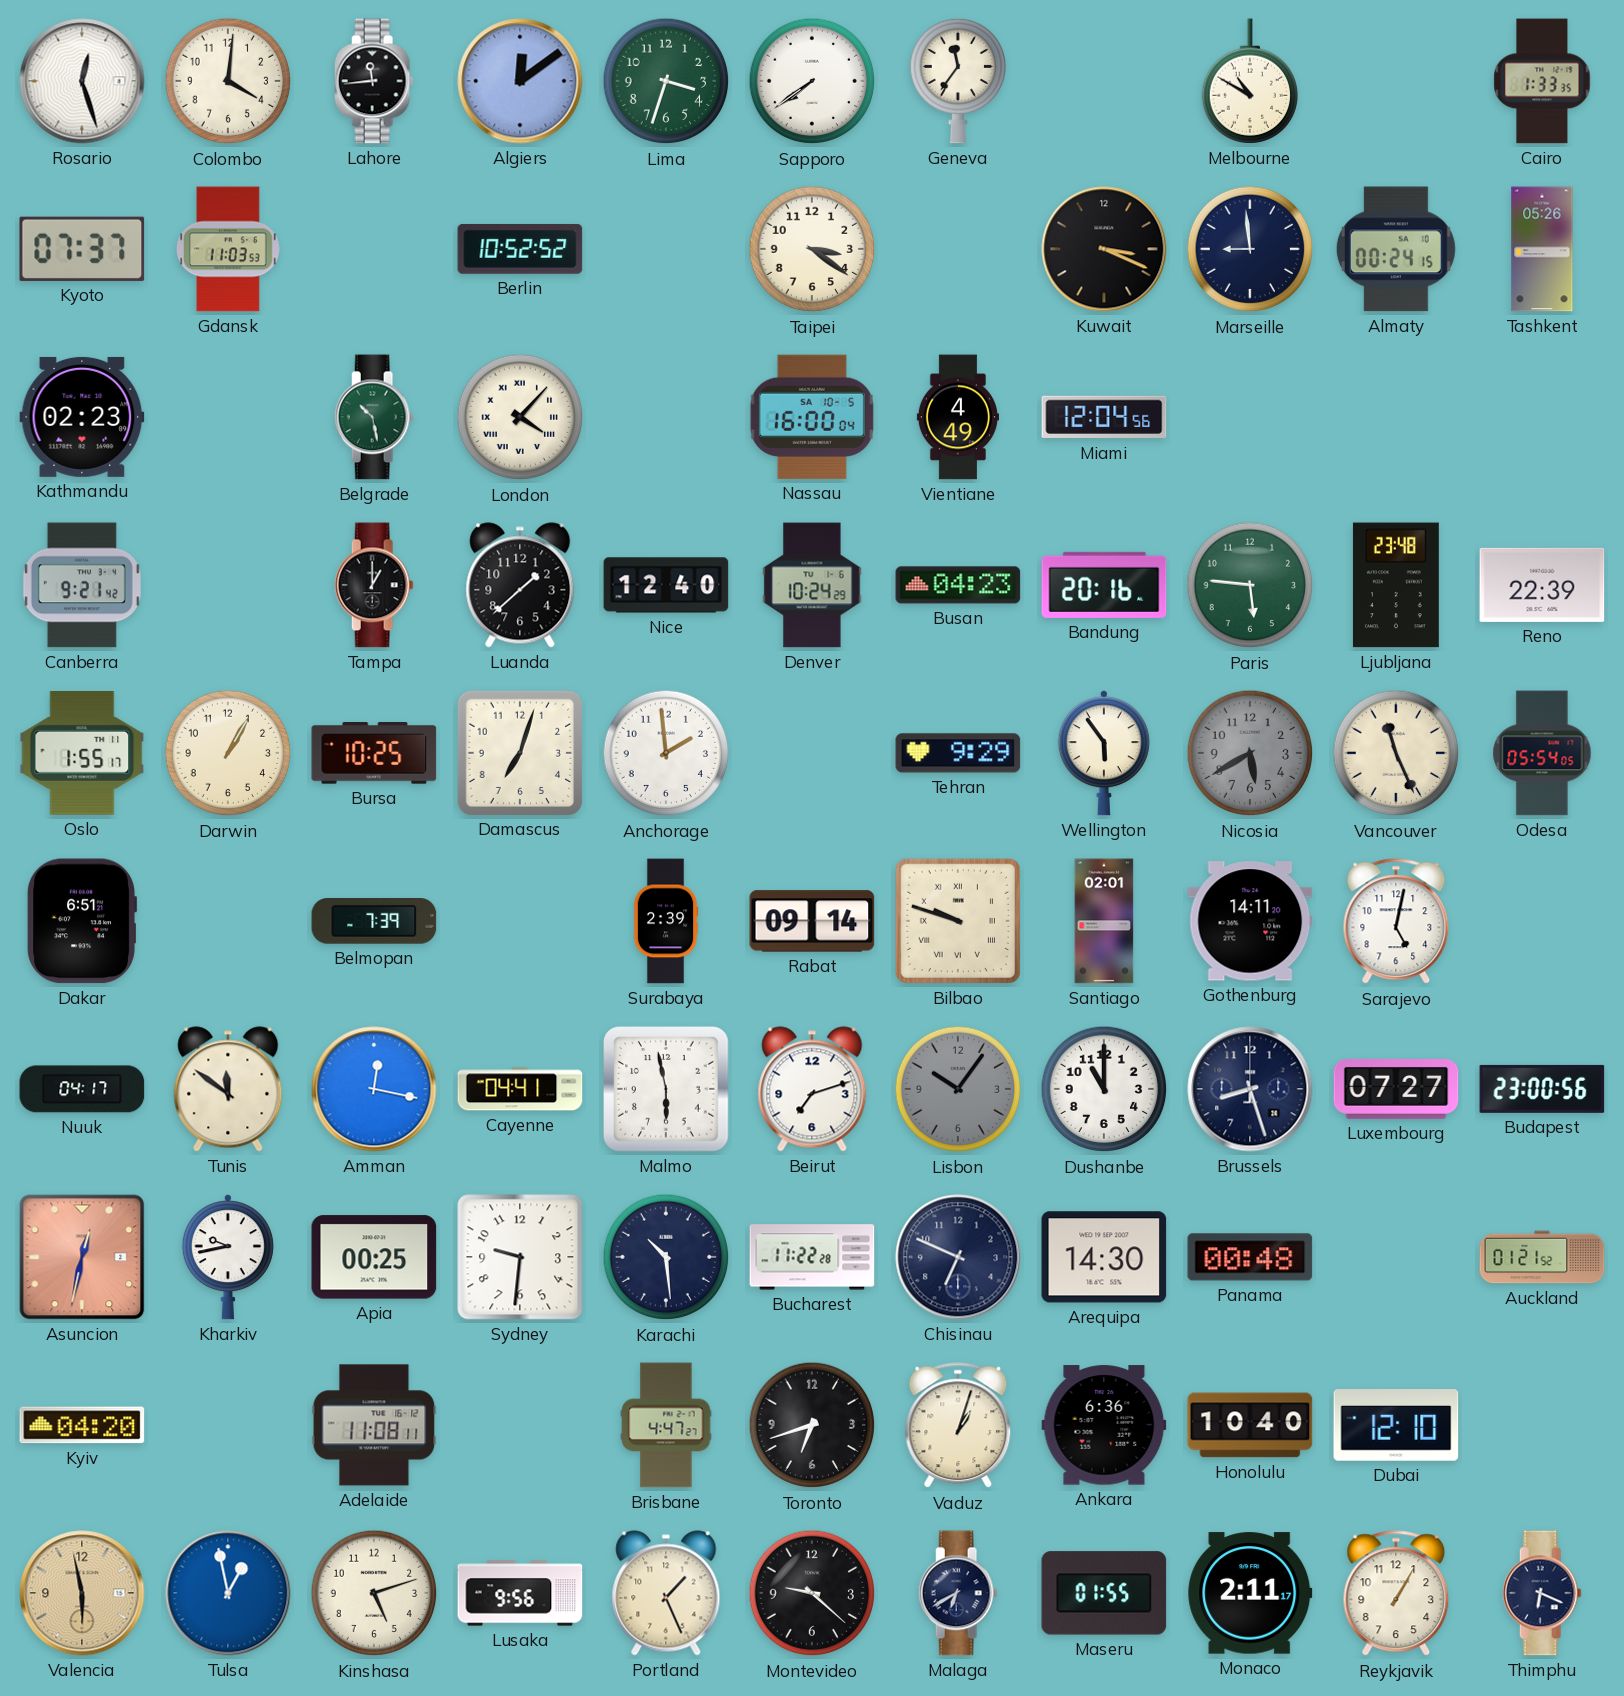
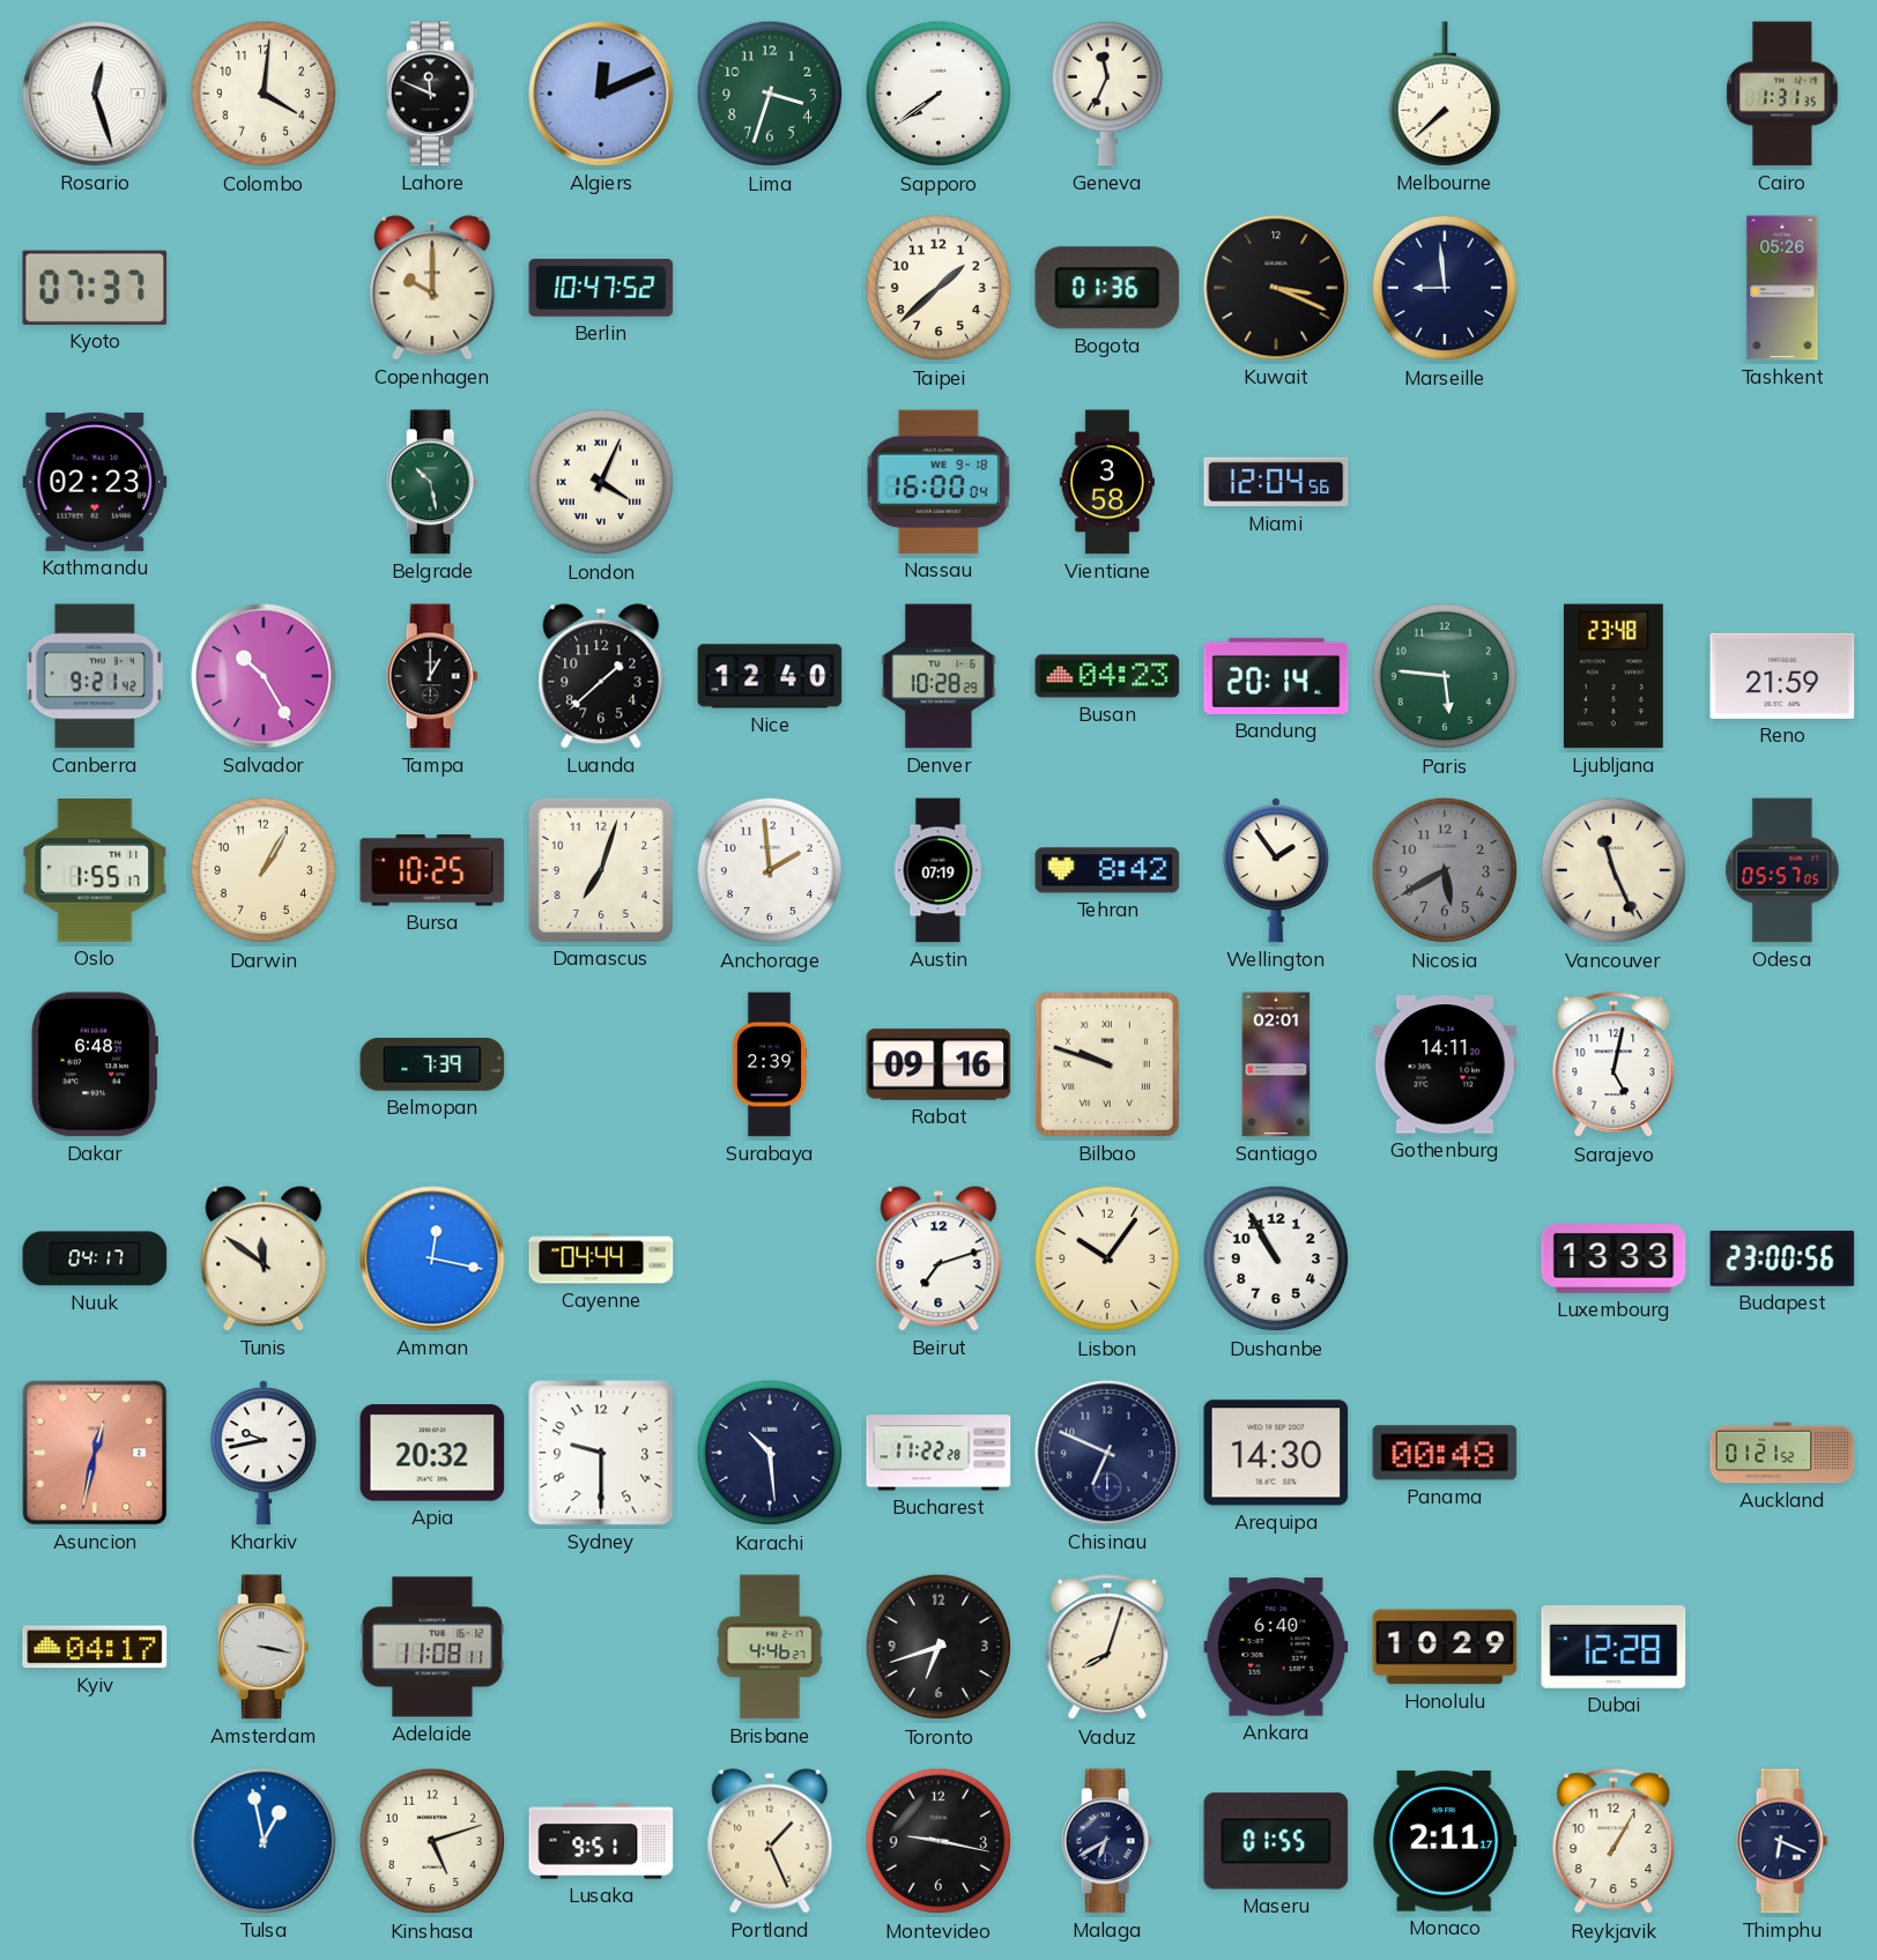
Lahore: 11:44 -> 11:49
Algiers: 12:09 -> 12:11
Geneva: 11:36 -> 11:34
Melbourne: 10:50 -> 7:38
Cairo: 1:33 -> 1:31
Gdansk: 11:03 -> none
Copenhagen: none -> 10:00
Berlin: 10:52 -> 10:47
Taipei: 3:21 -> 1:38
Bogota: none -> 01:36
Almaty: 00:24 -> none
London: 4:07 -> 4:04
Nassau date: SA 10-5 -> WE 9-18
Vientiane: 4:49 -> 3:58
Salvador: none -> 10:25
Denver: 10:24 -> 10:28
Bandung: 20:16 -> 20:14
Reno: 22:39 -> 21:59
Austin: none -> 07:19
Tehran: 9:29 -> 8:42
Wellington: 5:54 -> 1:54
Odesa: 05:54 -> 05:57
Dakar: 6:51 -> 6:48
Rabat: 09:14 -> 09:16
Cayenne: 04:41 -> 04:44
Malmo: 5:58 -> none
Lisbon dial: grey -> cream
Dushanbe: 11:00 -> 10:55
Brussels: 8:27 -> none
Luxembourg: 07:27 -> 13:33
Apia: 00:25 -> 20:32
Sydney: 9:31 -> 9:30
Kyiv: 04:20 -> 04:17
Amsterdam: none -> 3:17
Brisbane: 4:47 -> 4:46
Vaduz: 1:03 -> 8:03
Ankara: 6:36 -> 6:40
Honolulu: 10:40 -> 10:29
Dubai: 12:10 -> 12:28
Valencia: 5:58 -> none
Lusaka: 9:56 -> 9:51
Montevideo: 9:22 -> 9:17
